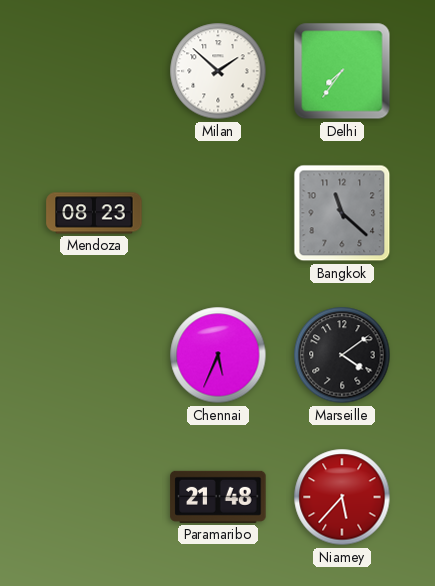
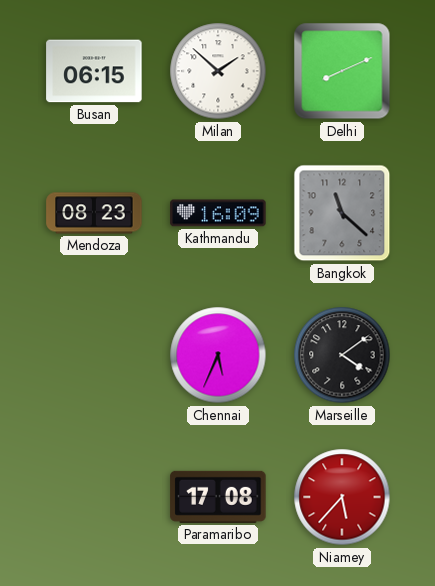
Busan: none -> 06:15
Delhi: 7:36 -> 8:11
Kathmandu: none -> 16:09
Paramaribo: 21:48 -> 17:08
